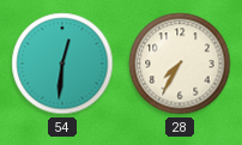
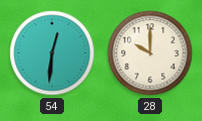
28: 7:35 -> 10:00
